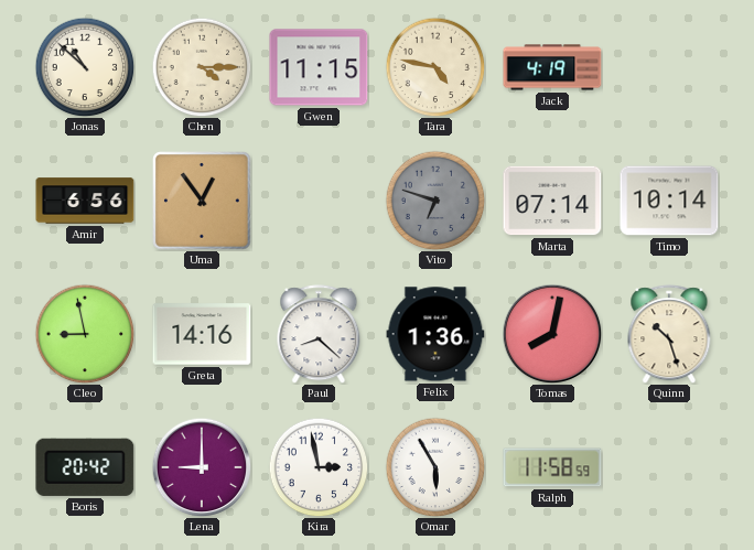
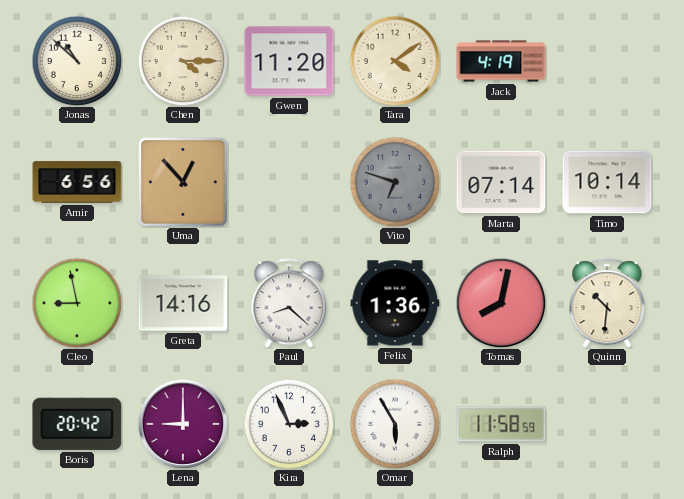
Gwen: 11:15 -> 11:20
Tara: 4:47 -> 4:09
Uma: 12:54 -> 12:53
Quinn: 10:27 -> 10:31
Kira: 2:58 -> 2:56
